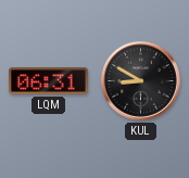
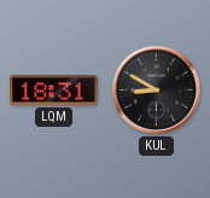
LQM: 06:31 -> 18:31
